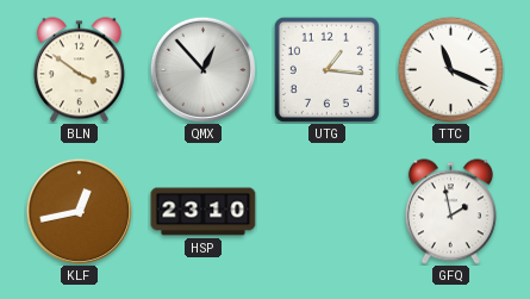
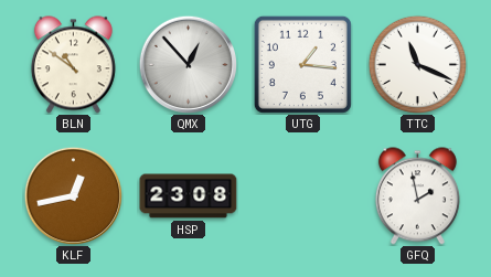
BLN: 3:51 -> 10:51
HSP: 23:10 -> 23:08
